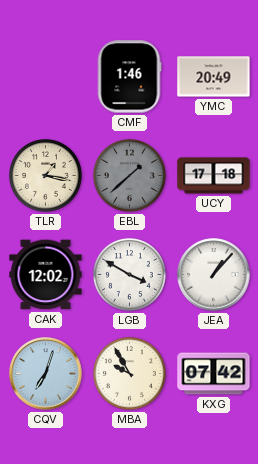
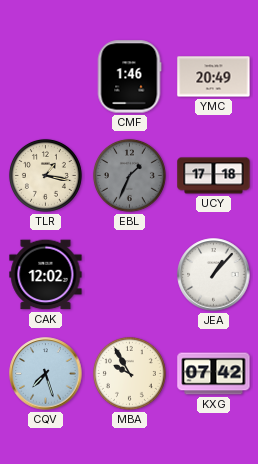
EBL: 1:38 -> 1:34
LGB: 3:50 -> none
CQV: 7:03 -> 7:27
